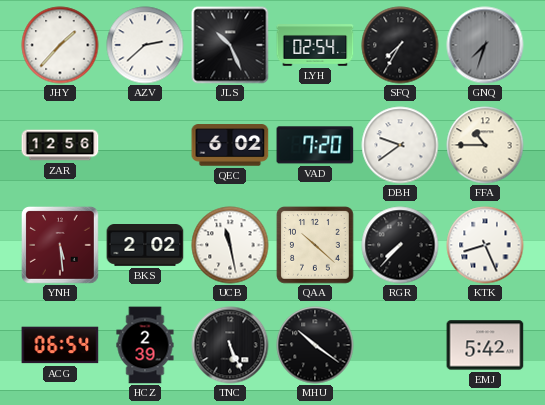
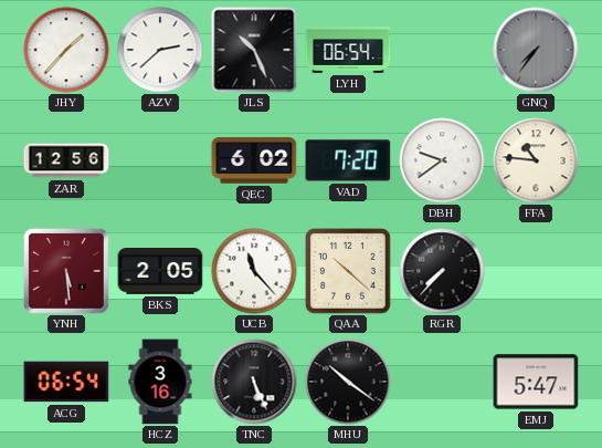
LYH: 02:54 -> 06:54
SFQ: 7:35 -> none
GNQ: 7:33 -> 7:36
FFA: 10:45 -> 10:46
BKS: 2:02 -> 2:05
UCB: 11:28 -> 11:23
KTK: 8:26 -> none
HCZ: 2:39 -> 3:16
EMJ: 5:42 -> 5:47
